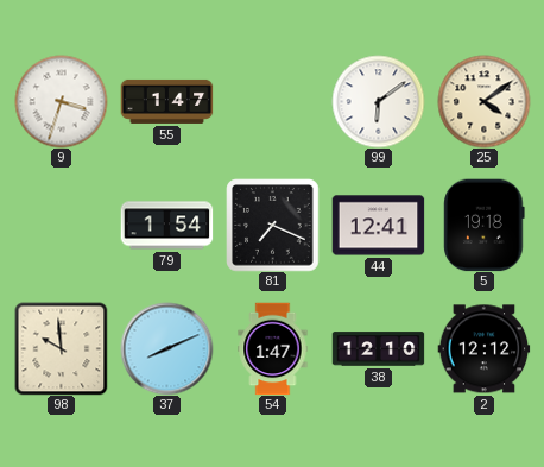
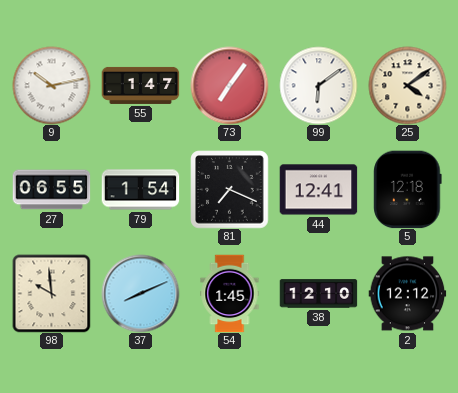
9: 3:33 -> 10:13
73: none -> 7:06
27: none -> 06:55
5: 19:18 -> 12:18
54: 1:47 -> 1:45
